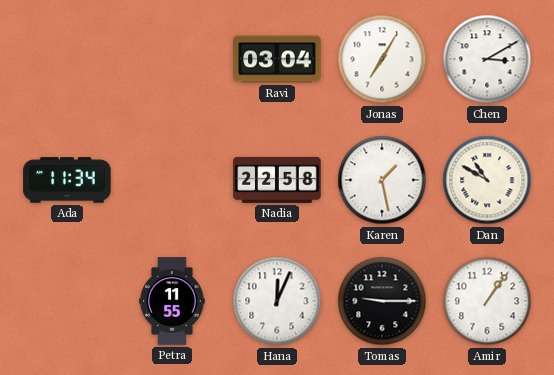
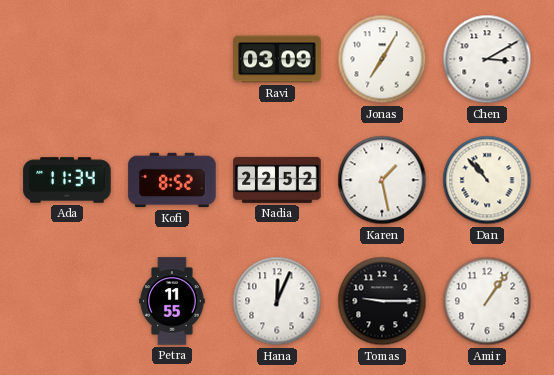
Ravi: 03:04 -> 03:09
Kofi: none -> 8:52
Nadia: 22:58 -> 22:52
Dan: 10:50 -> 10:53
